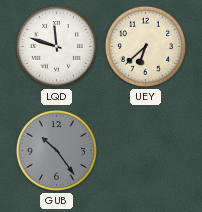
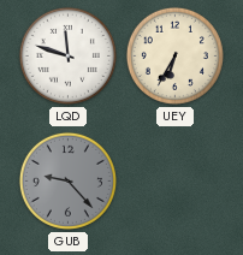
UEY: 6:38 -> 6:35
GUB: 10:24 -> 9:23
